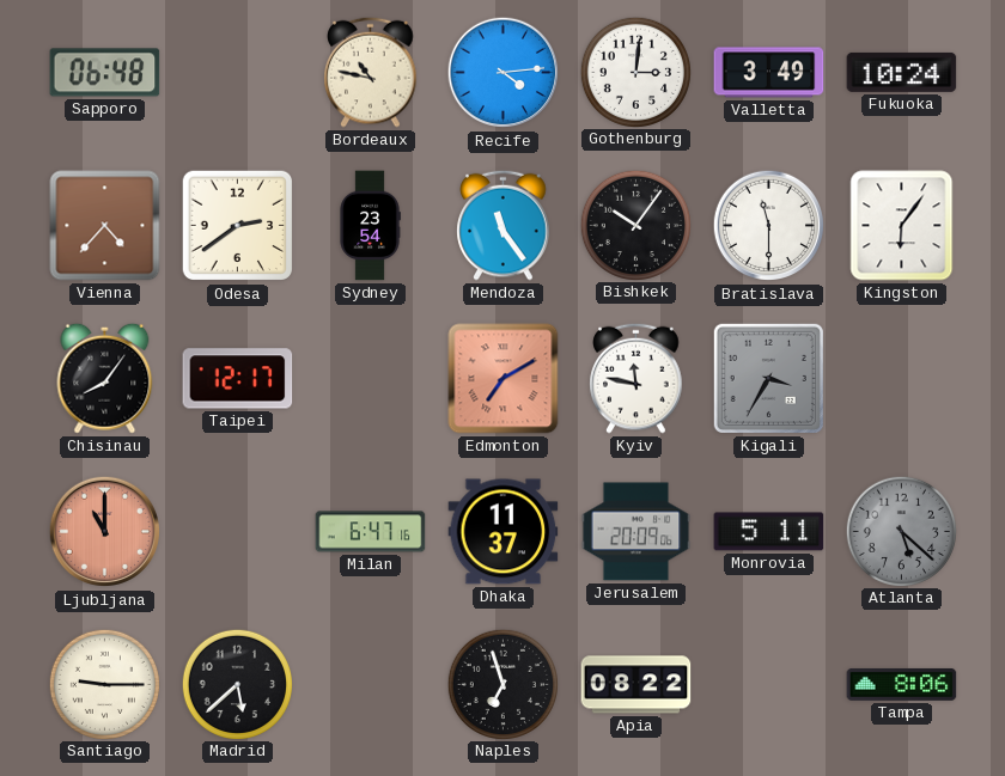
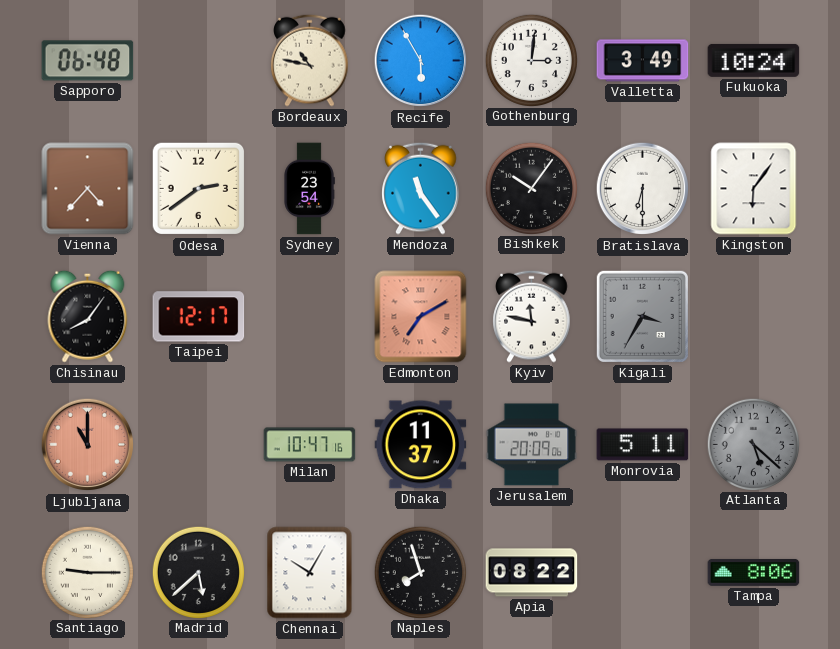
Recife: 4:14 -> 5:55
Bratislava: 11:30 -> 6:30
Milan: 6:47 -> 10:47
Chennai: none -> 10:05
Naples: 6:57 -> 7:57
